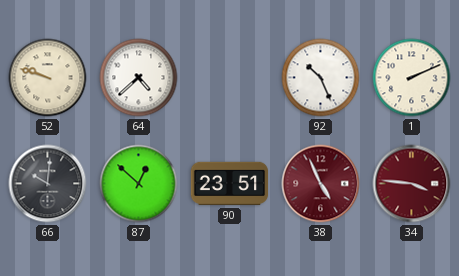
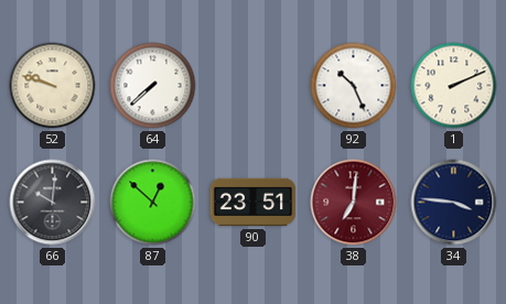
64: 4:38 -> 7:38
38: 4:56 -> 7:01
34 dial: burgundy -> navy
